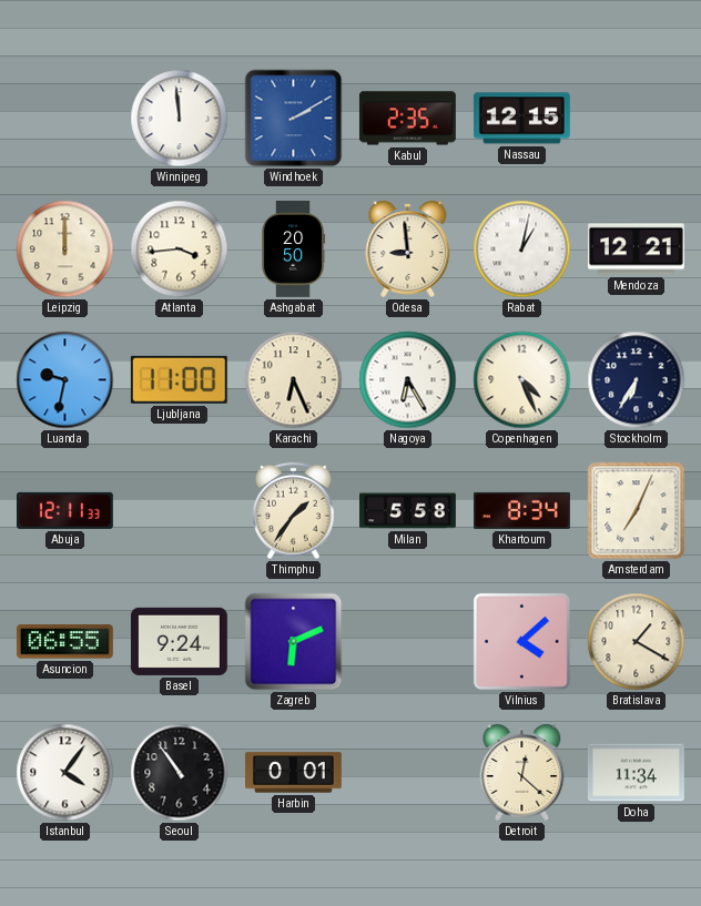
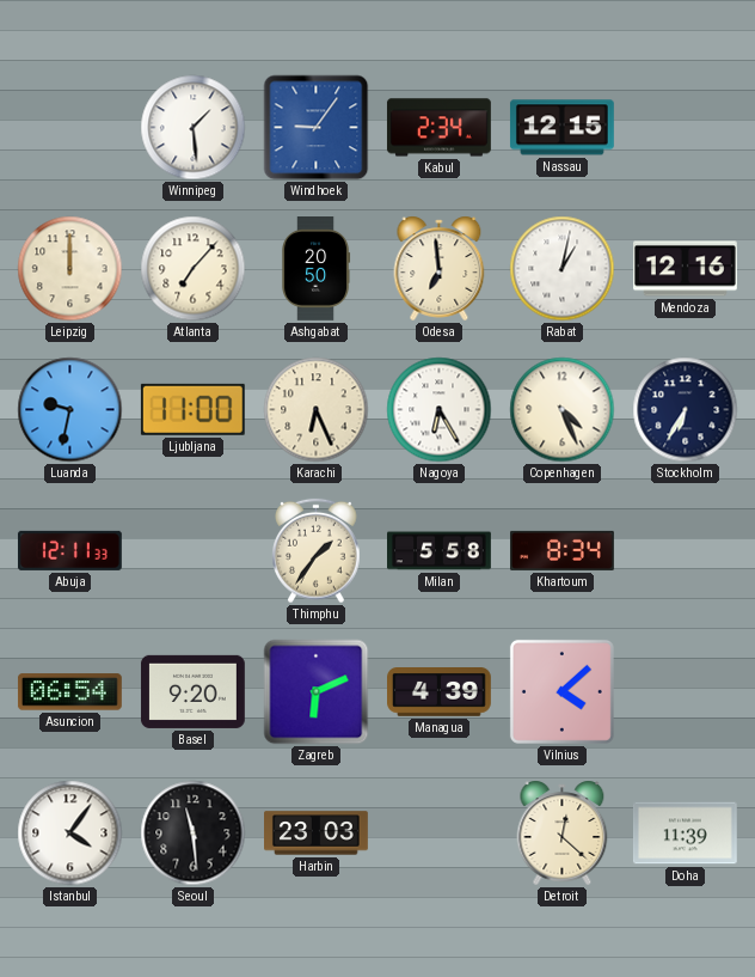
Winnipeg: 11:59 -> 1:29
Windhoek: 2:10 -> 9:06
Kabul: 2:35 -> 2:34
Atlanta: 3:44 -> 7:07
Odesa: 8:59 -> 6:59
Mendoza: 12:21 -> 12:16
Amsterdam: 7:04 -> none
Asuncion: 06:55 -> 06:54
Basel: 9:24 -> 9:20
Managua: none -> 4:39
Bratislava: 1:20 -> none
Seoul: 10:54 -> 11:29
Harbin: 0:01 -> 23:03
Doha: 11:34 -> 11:39
